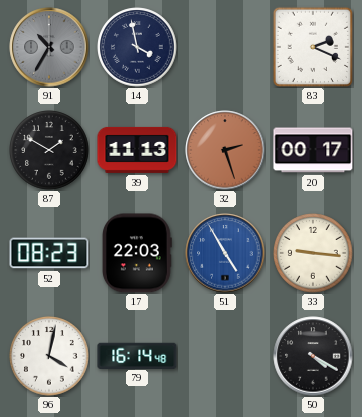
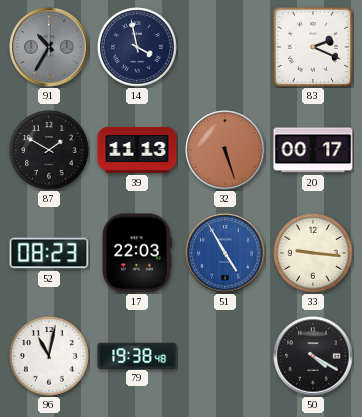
32: 2:27 -> 5:27
96: 4:02 -> 11:02
79: 16:14 -> 19:38
